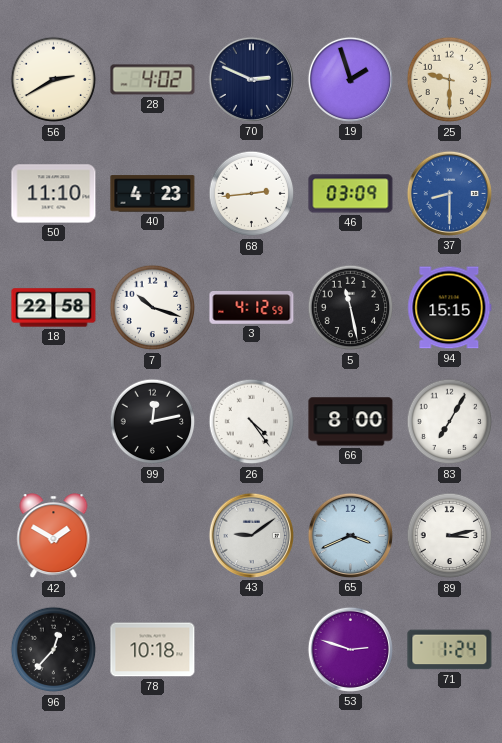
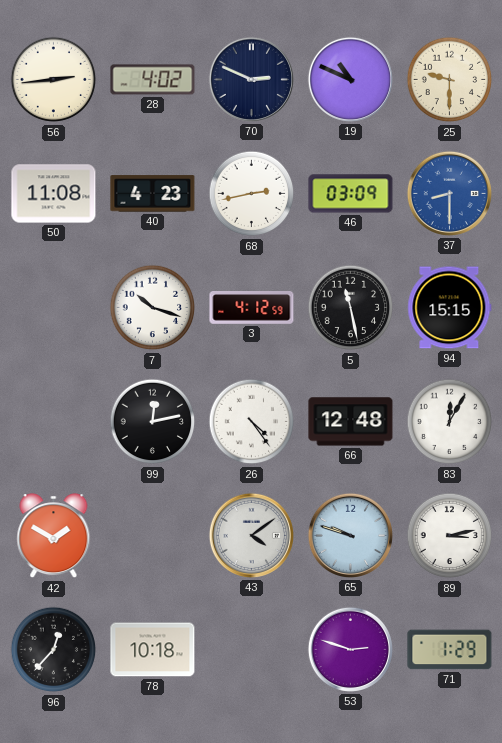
56: 2:40 -> 2:44
19: 1:57 -> 10:49
50: 11:10 -> 11:08
68: 2:44 -> 2:43
18: 22:58 -> none
66: 8:00 -> 12:48
83: 7:05 -> 12:05
43: 9:09 -> 4:09
65: 3:41 -> 9:48
71: 1:24 -> 1:29
